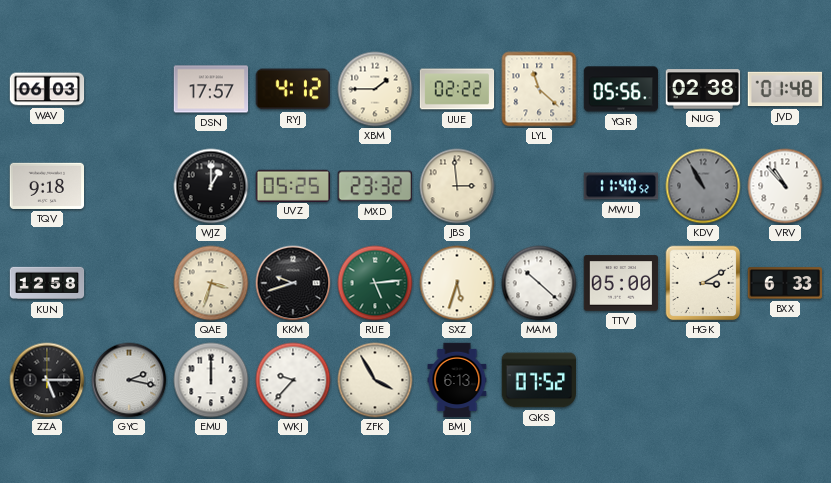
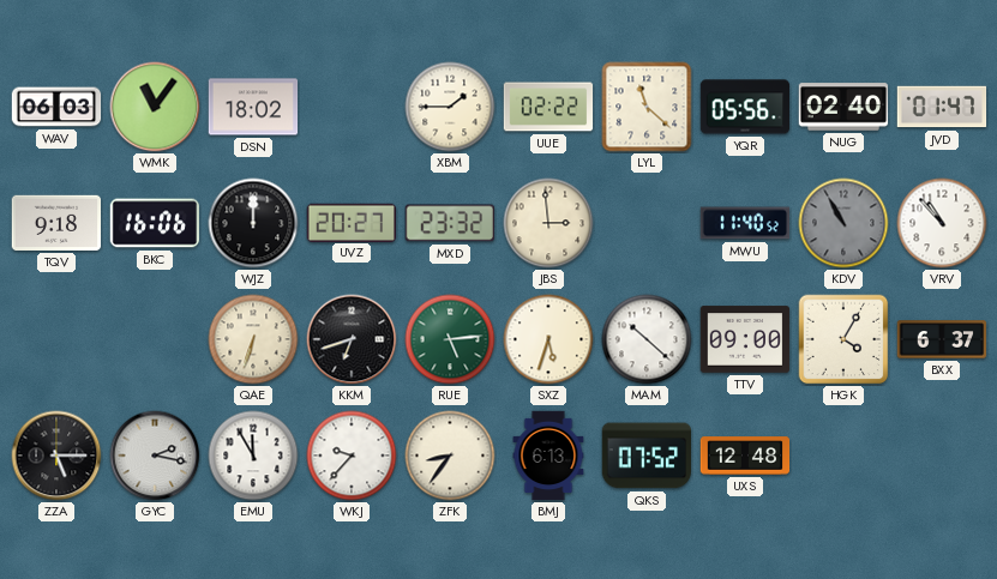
WMK: none -> 11:06
DSN: 17:57 -> 18:02
RYJ: 4:12 -> none
NUG: 02:38 -> 02:40
JVD: 01:48 -> 01:47
BKC: none -> 16:06
WJZ: 1:00 -> 12:00
UVZ: 05:25 -> 20:27
KUN: 12:58 -> none
QAE: 3:33 -> 6:33
KKM: 9:42 -> 6:42
TTV: 05:00 -> 09:00
HGK: 3:10 -> 4:05
BXX: 6:33 -> 6:37
EMU: 12:00 -> 11:55
ZFK: 3:55 -> 8:36
UXS: none -> 12:48
